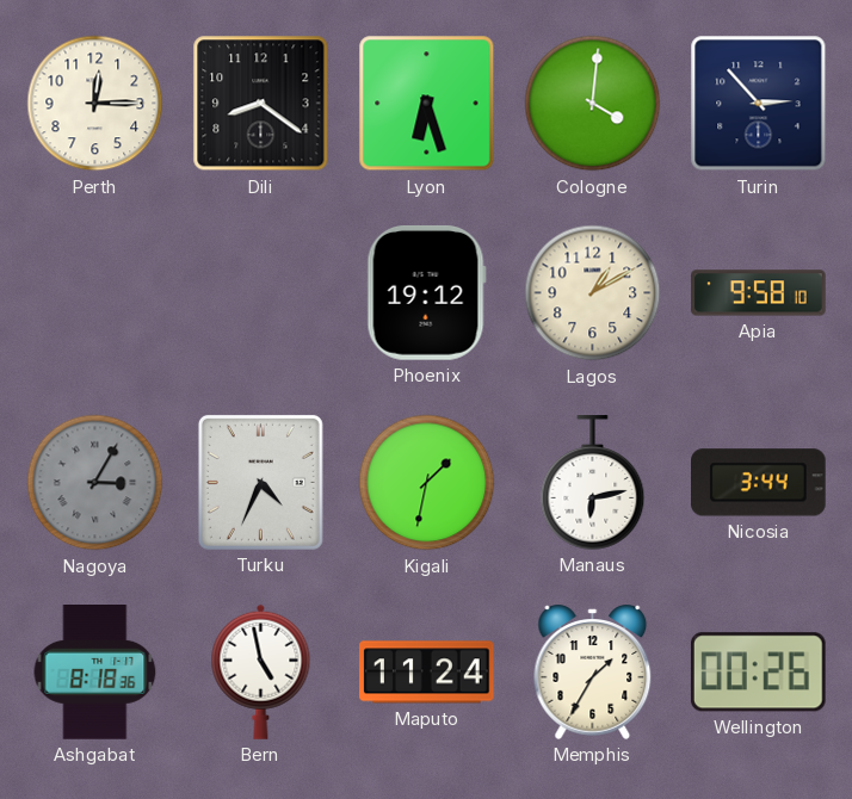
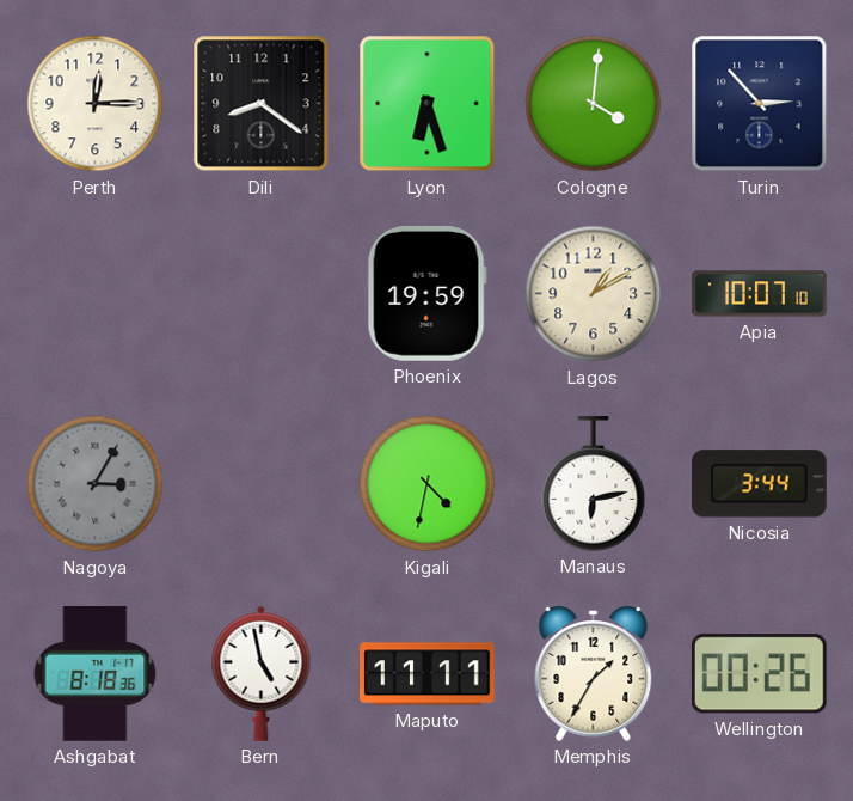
Phoenix: 19:12 -> 19:59
Apia: 9:58 -> 10:07
Turku: 4:34 -> none
Kigali: 1:32 -> 4:32
Maputo: 11:24 -> 11:11
